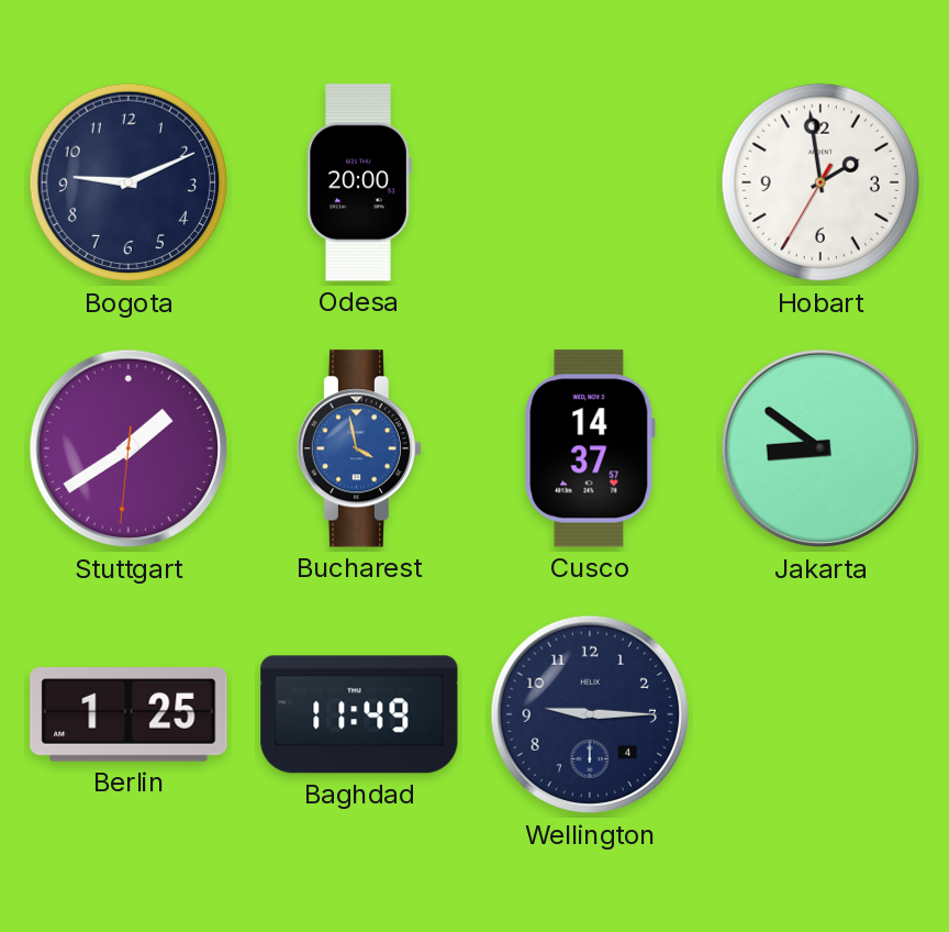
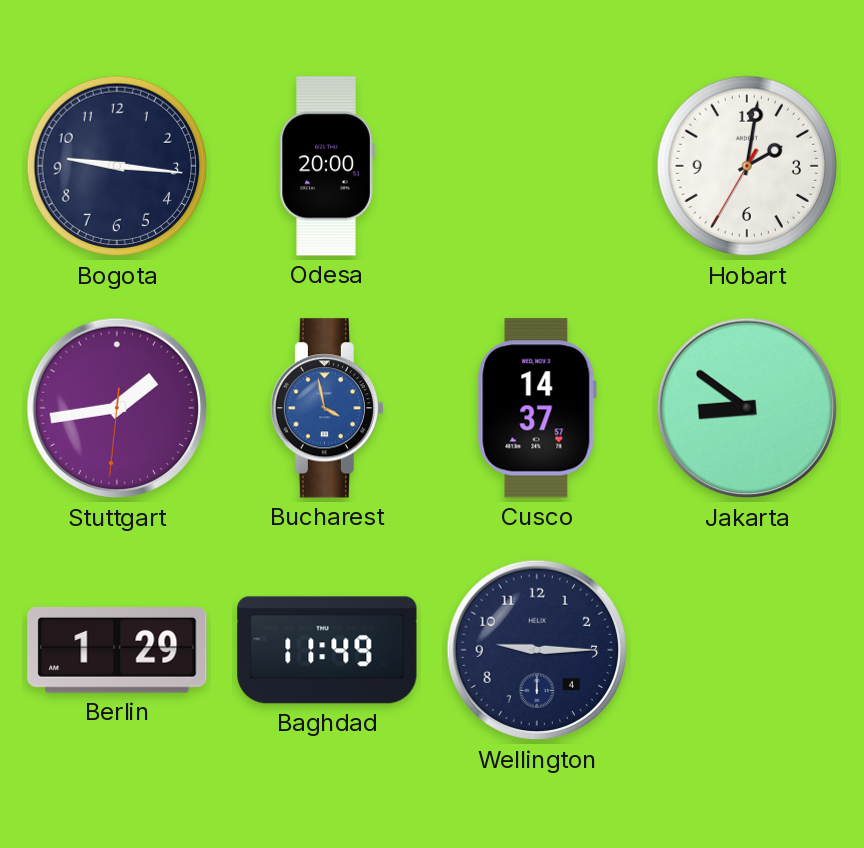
Bogota: 9:11 -> 9:16
Hobart: 1:58 -> 2:01
Stuttgart: 1:39 -> 1:43
Berlin: 1:25 -> 1:29
